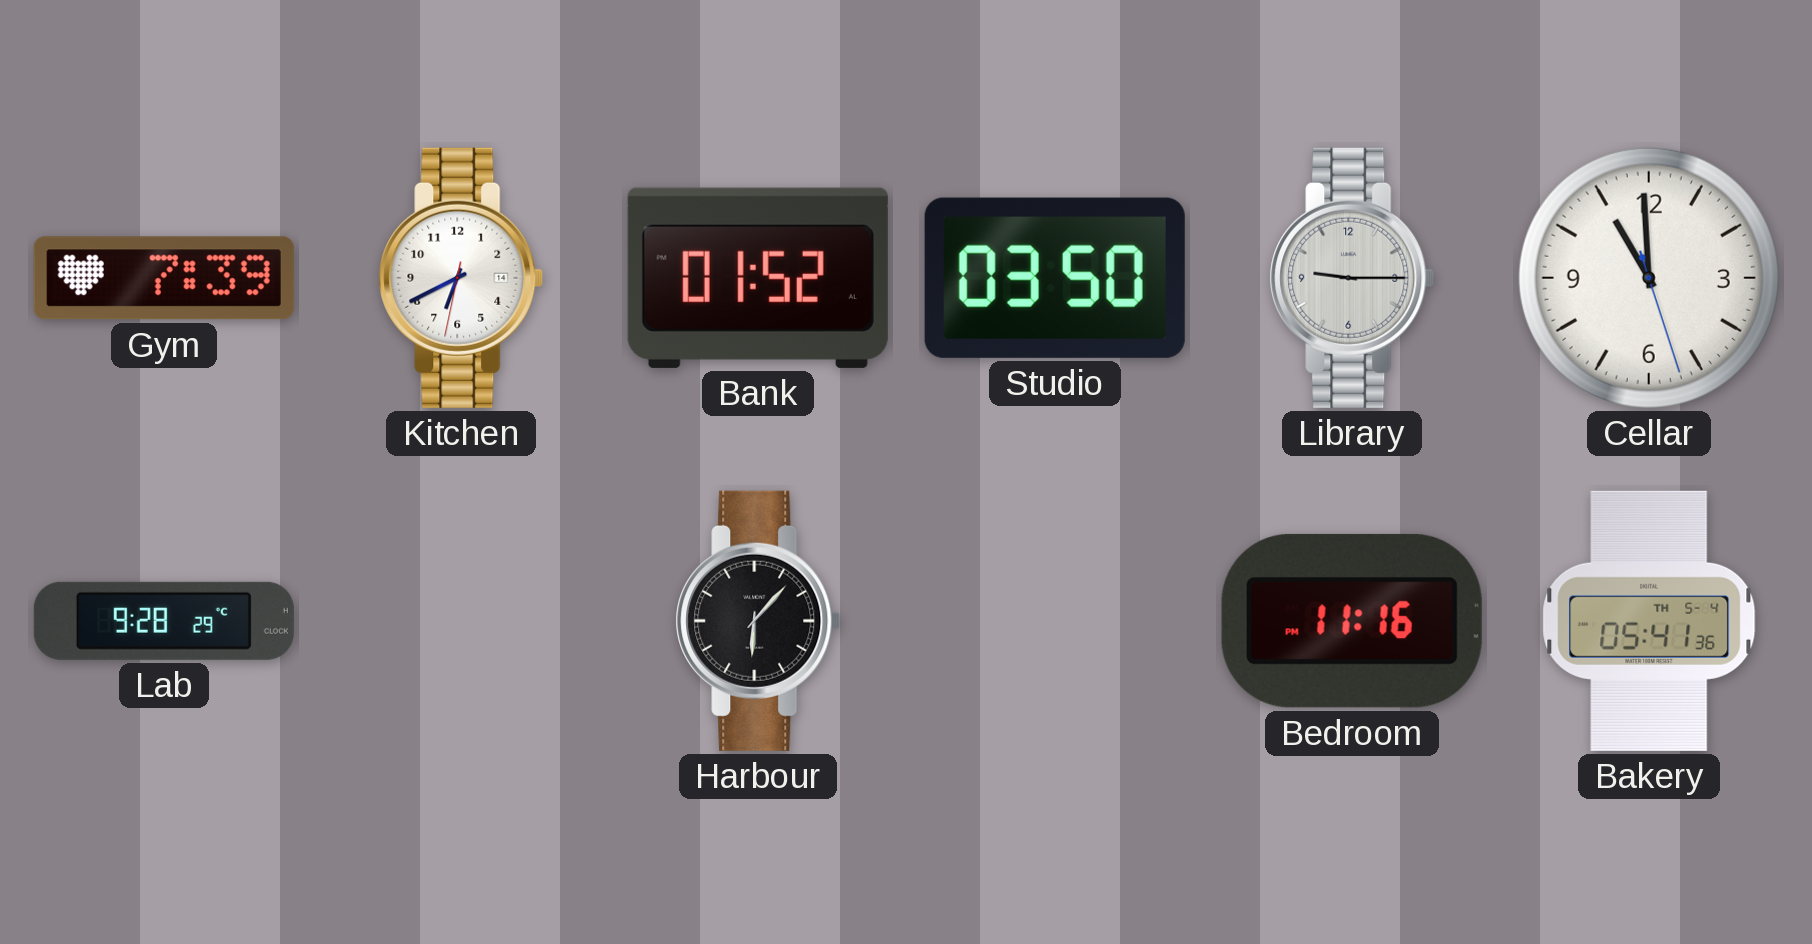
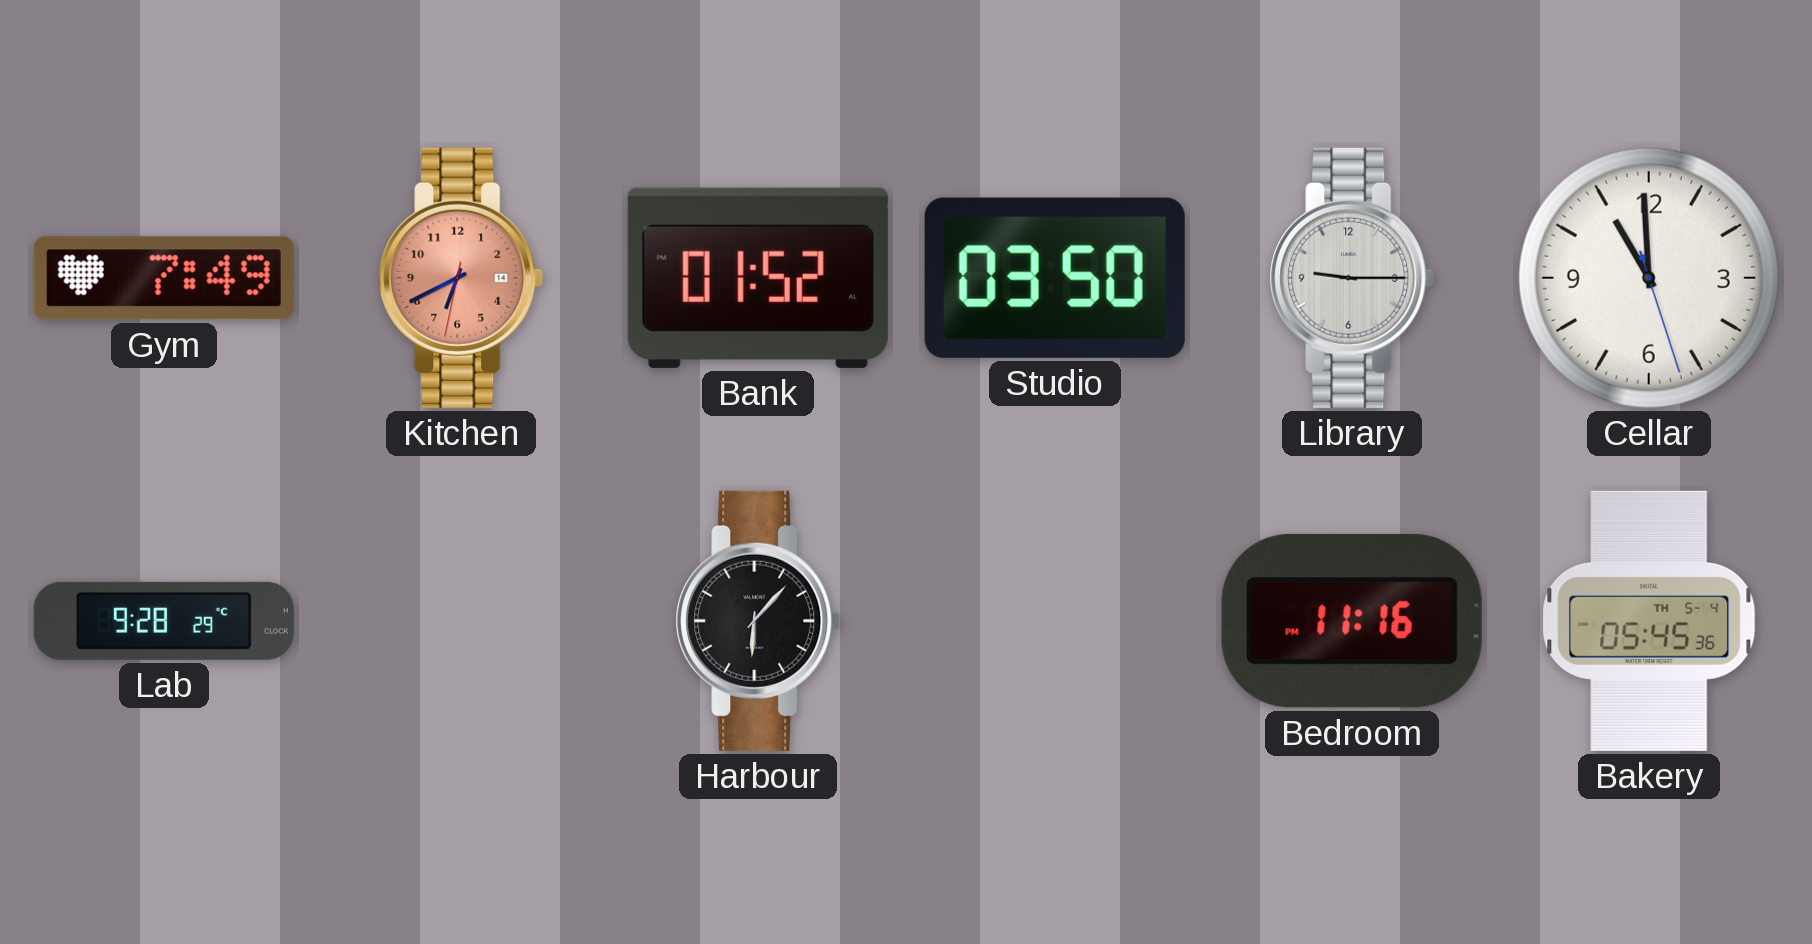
Gym: 7:39 -> 7:49
Kitchen dial: white -> salmon
Bakery: 05:41 -> 05:45
